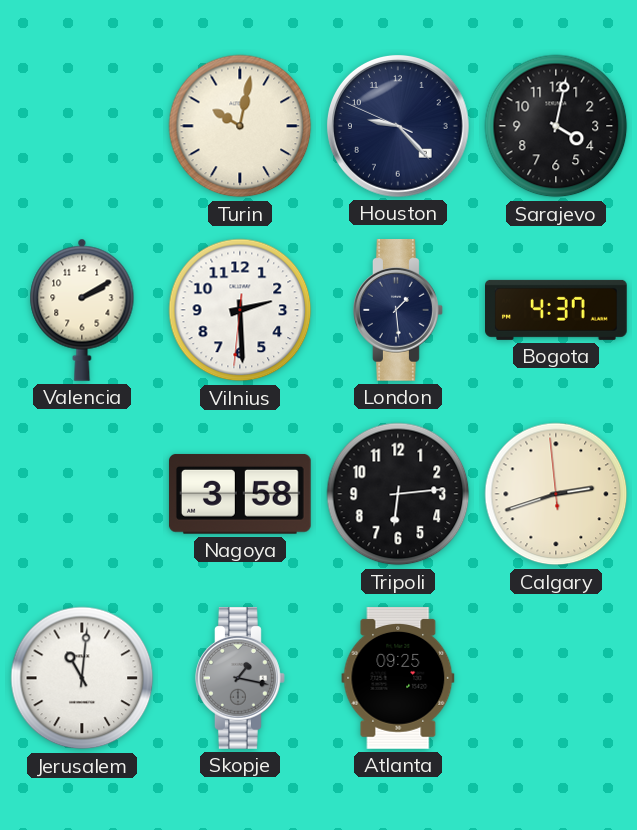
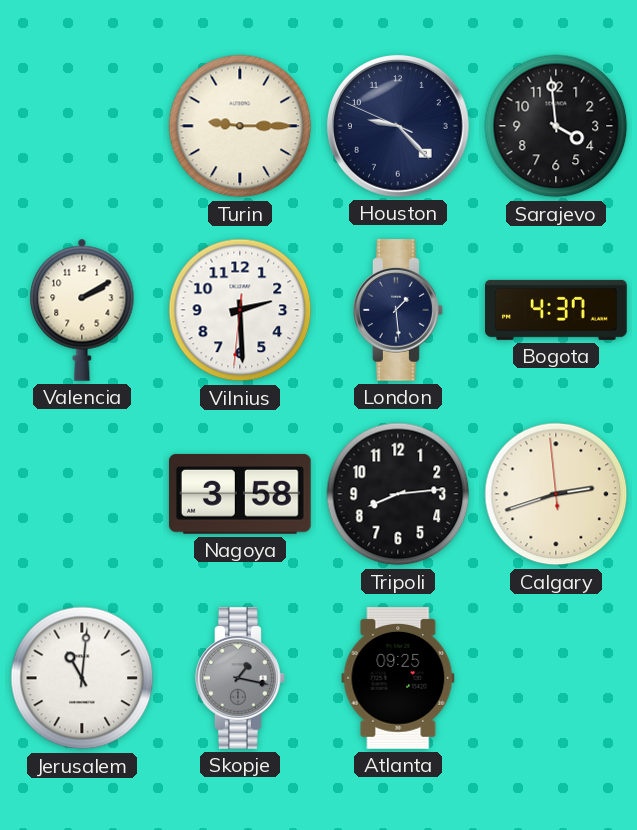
Turin: 10:02 -> 9:15
Sarajevo: 4:02 -> 3:59
Tripoli: 6:14 -> 8:14
